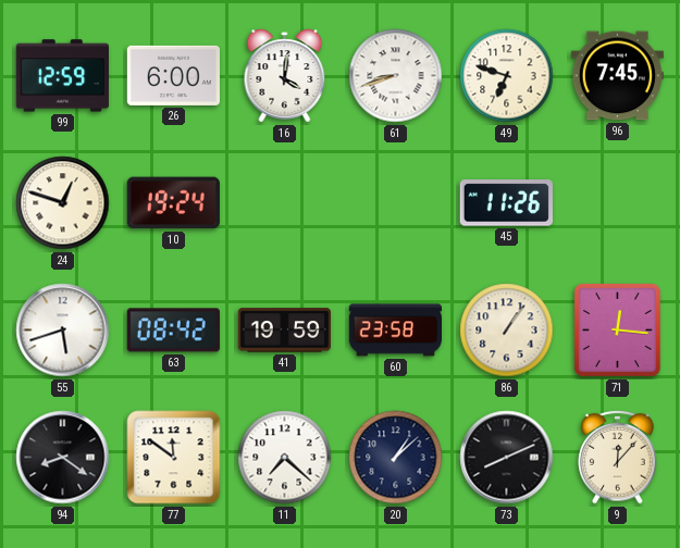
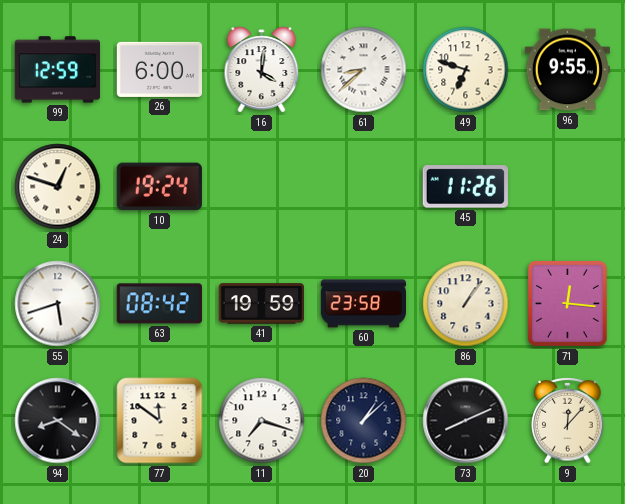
61: 8:42 -> 8:38
96: 7:45 -> 9:55
11: 7:22 -> 7:18
